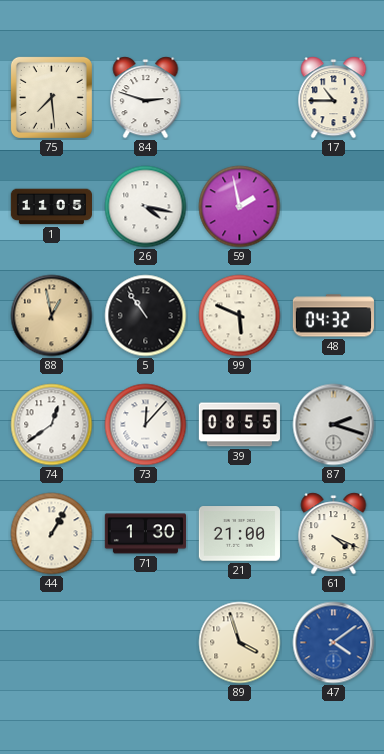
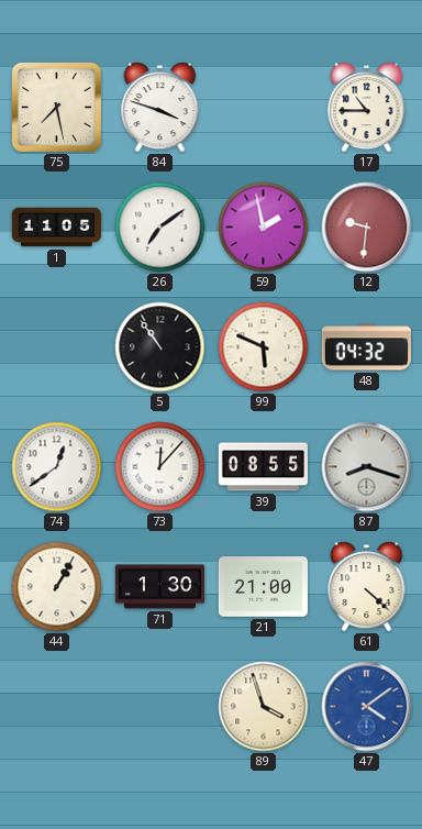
75: 7:29 -> 7:28
84: 2:48 -> 3:48
26: 4:17 -> 7:09
12: none -> 9:31
88: 12:58 -> none
87: 2:18 -> 8:18
61: 4:19 -> 4:22
